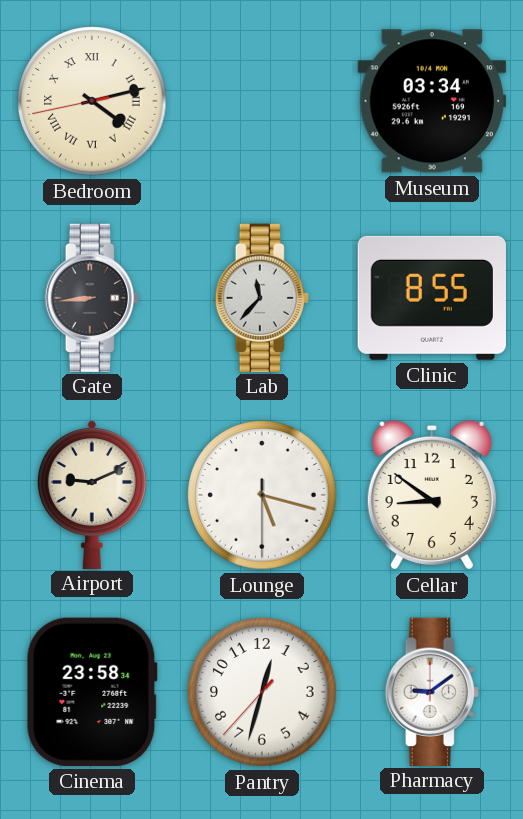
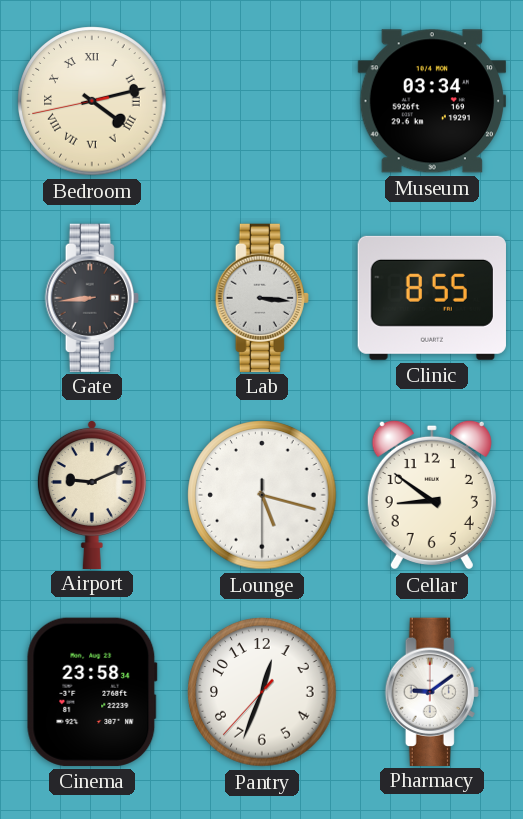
Lab: 11:37 -> 3:16
Pantry: 12:32 -> 12:33
